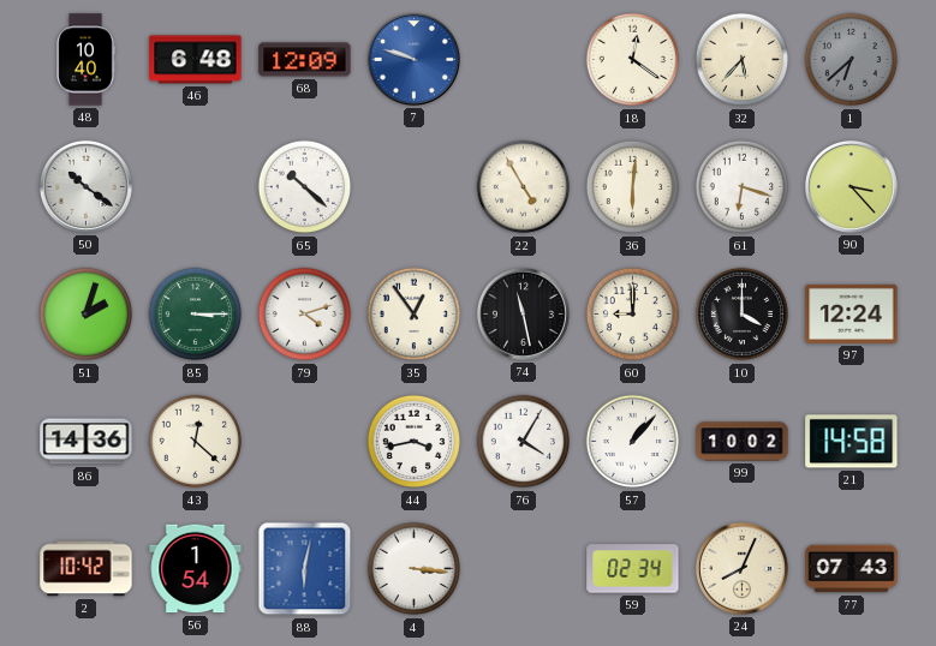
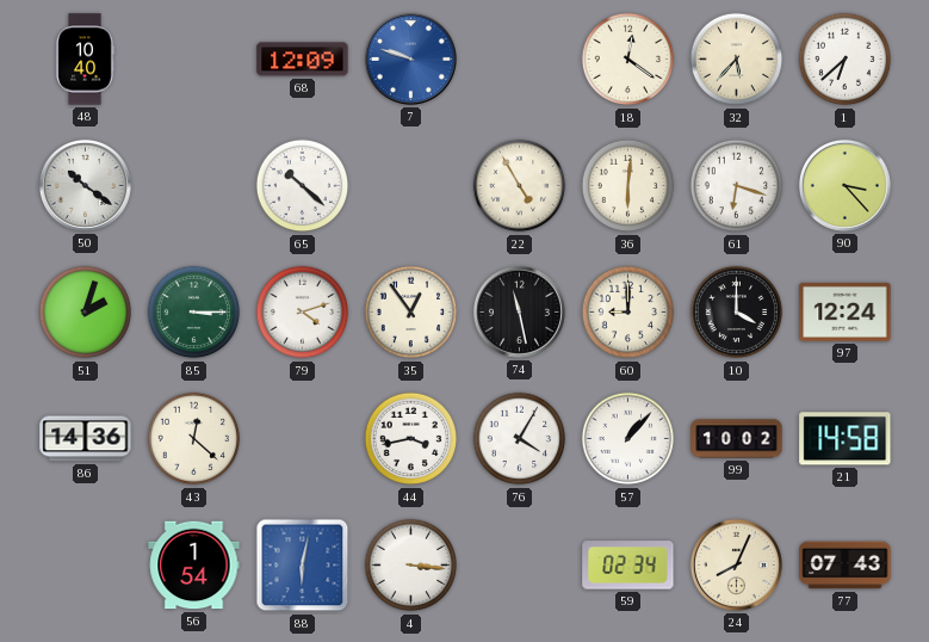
46: 6:48 -> none
1 dial: grey -> white
2: 10:42 -> none
